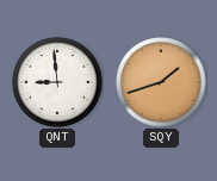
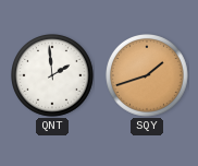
QNT: 8:59 -> 1:59
